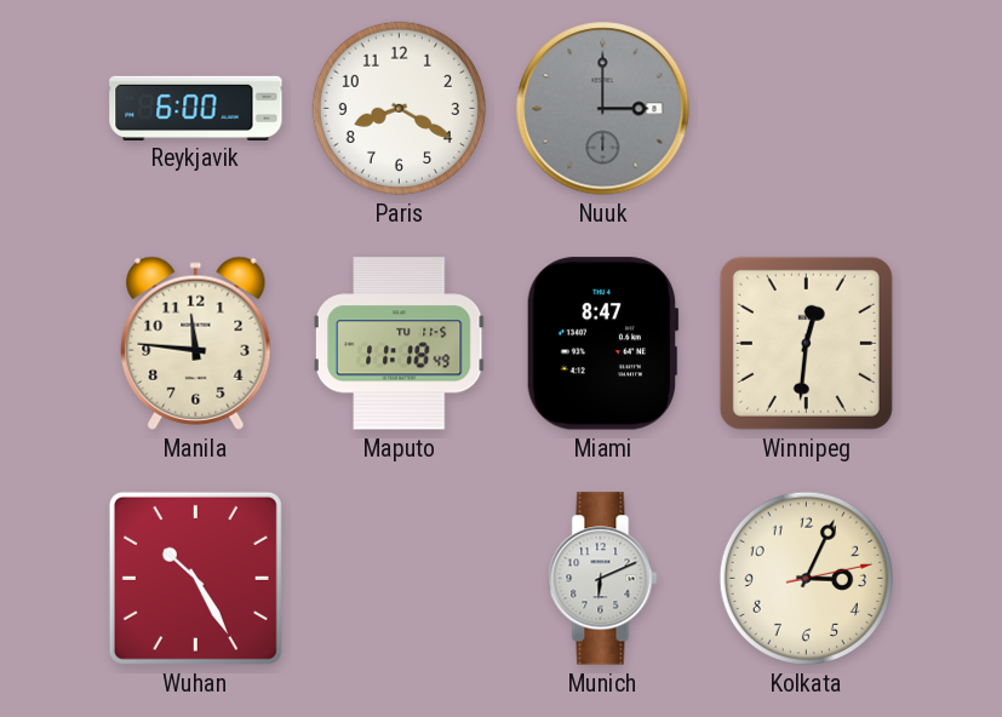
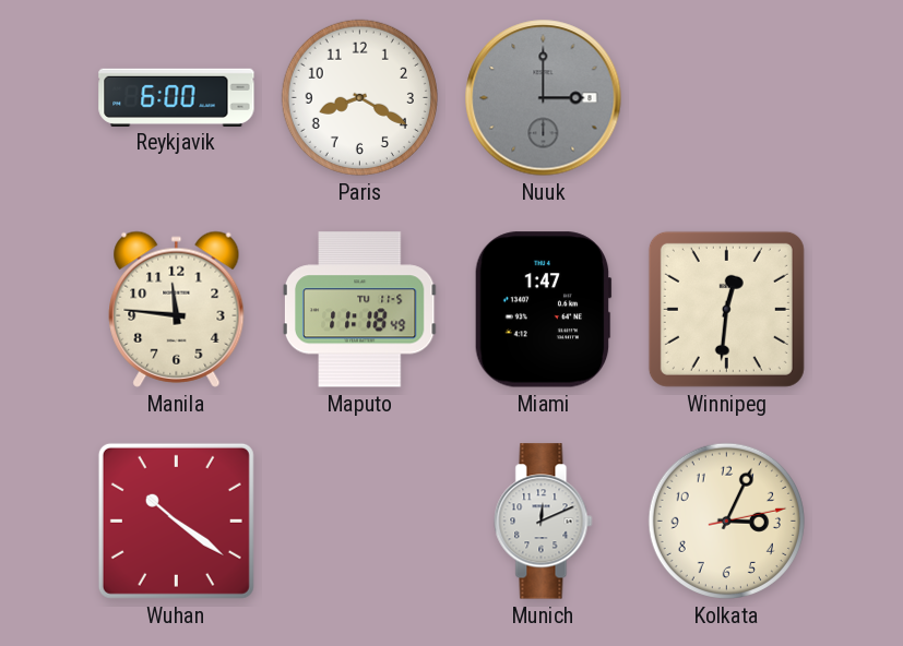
Miami: 8:47 -> 1:47
Wuhan: 10:25 -> 10:21
Munich: 6:11 -> 12:11
